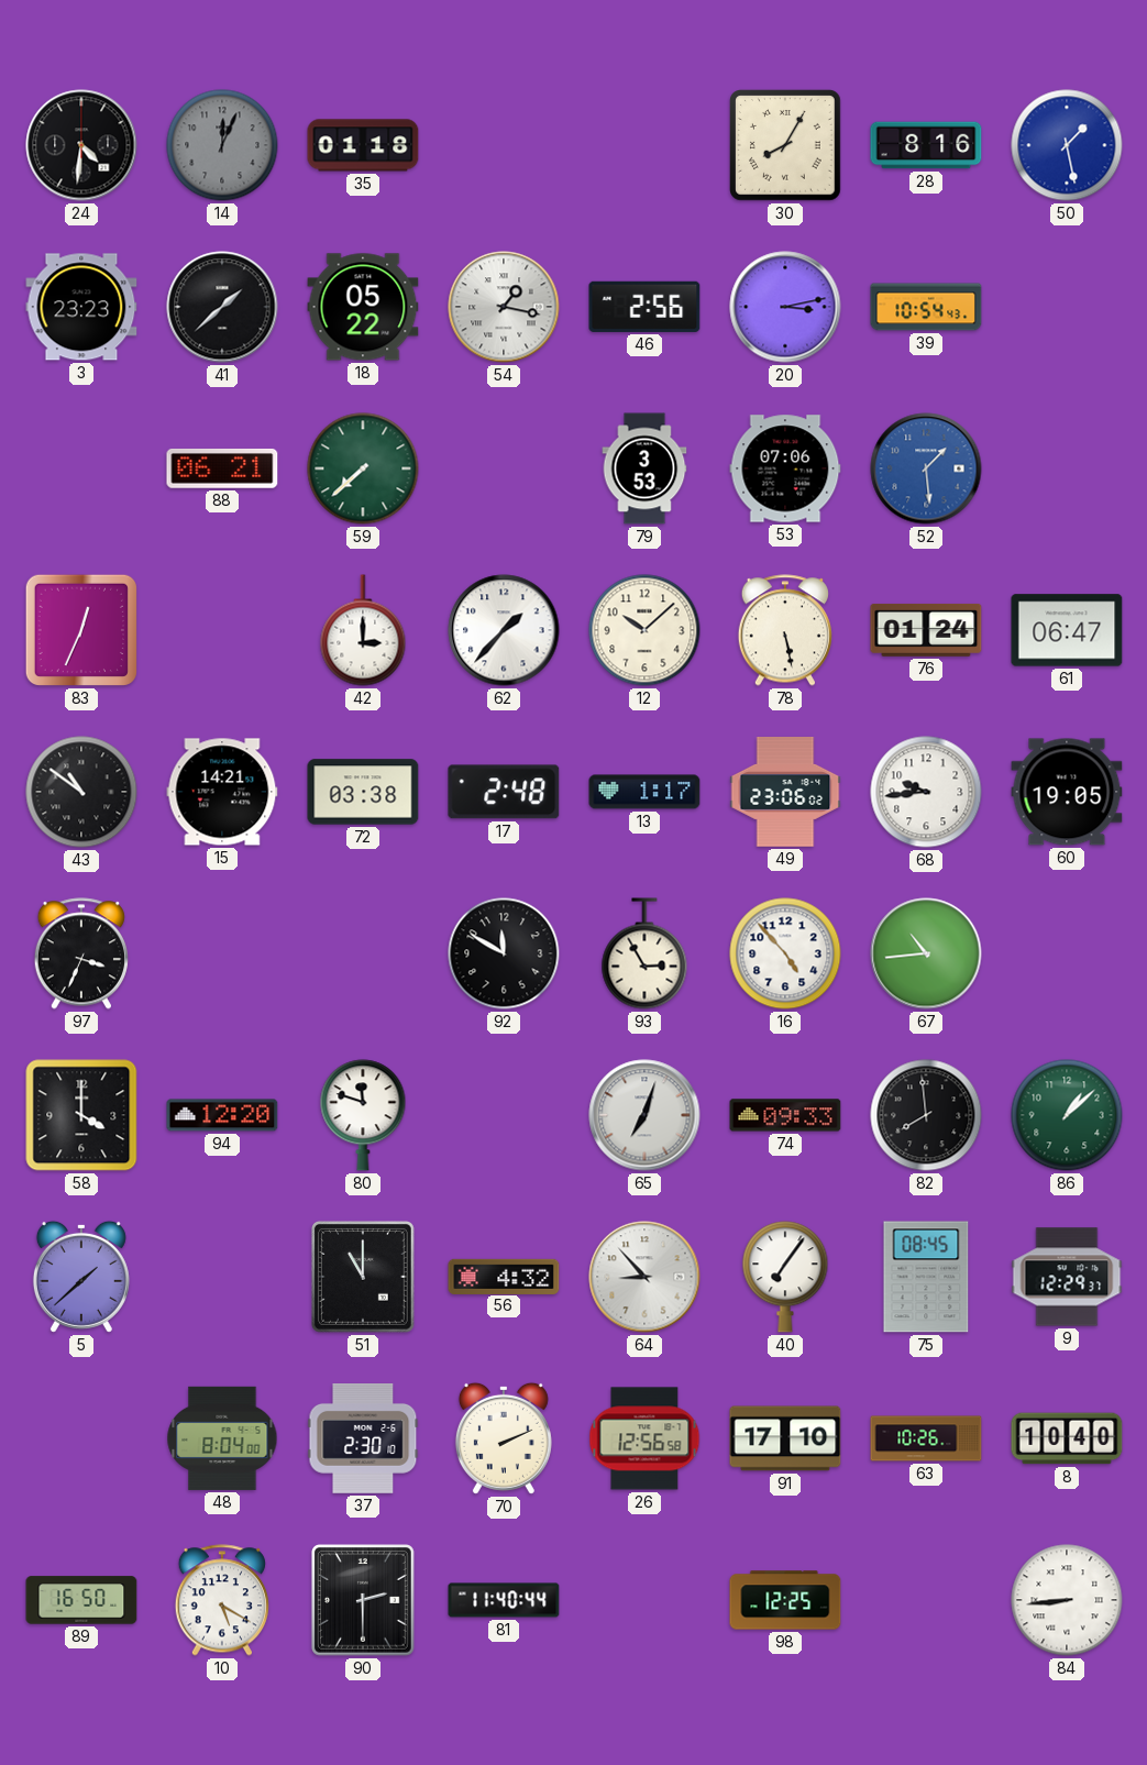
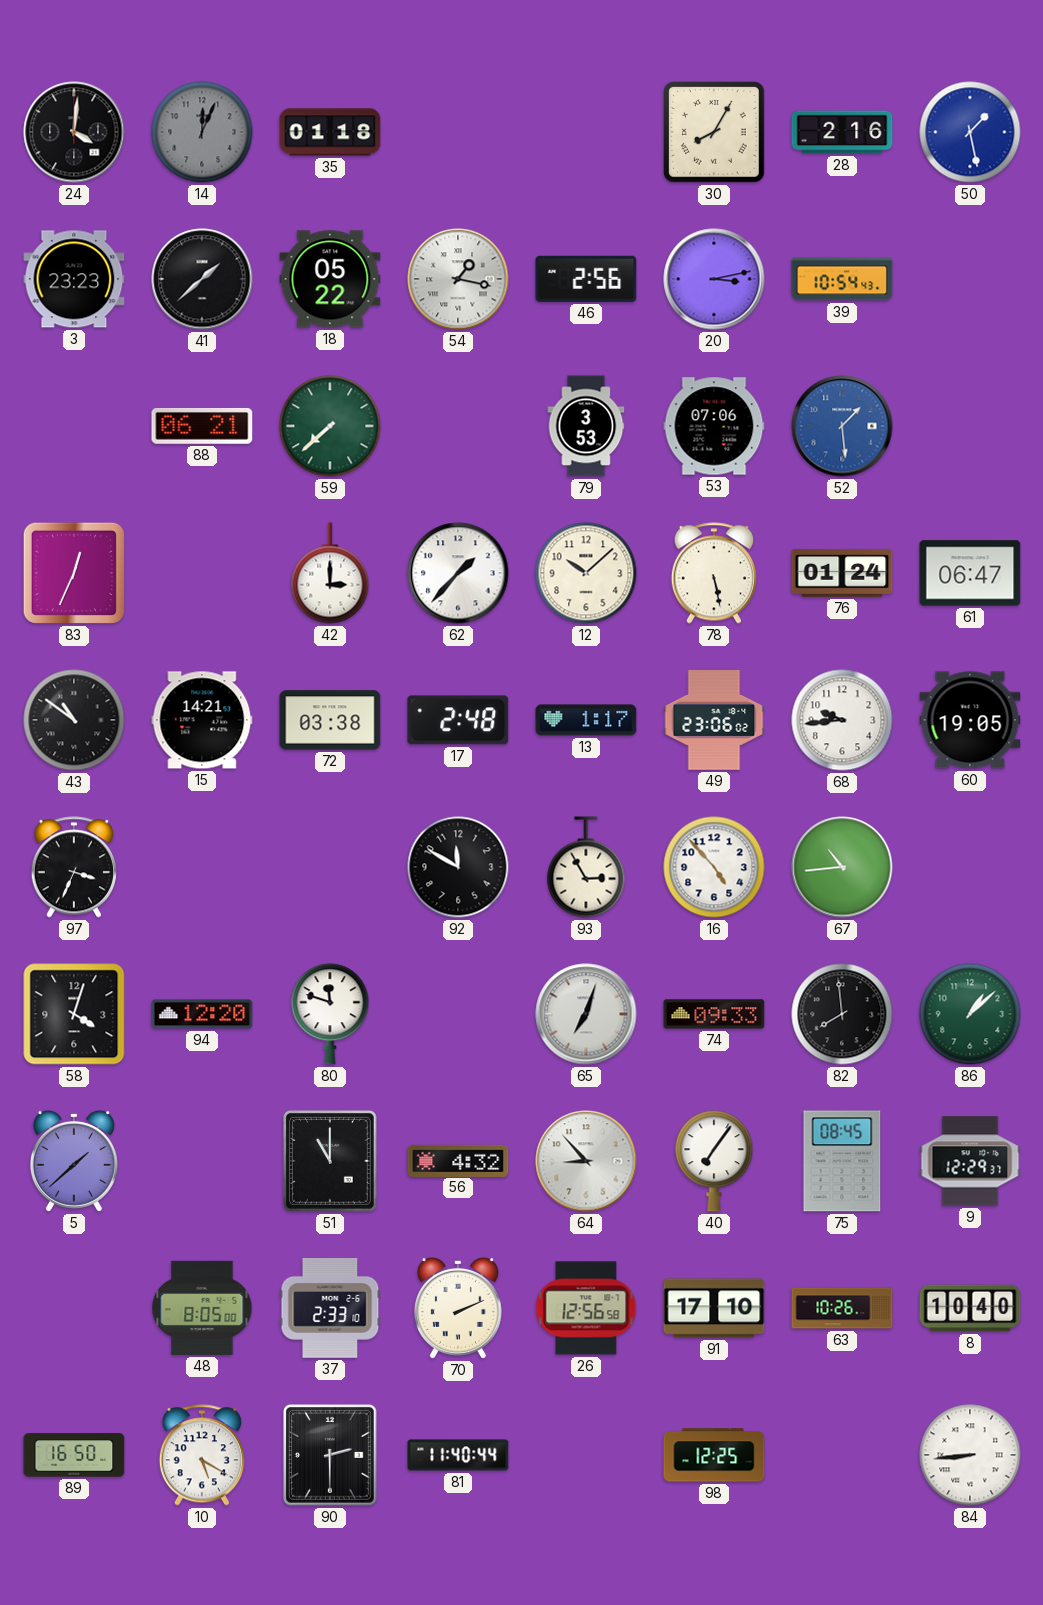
24: 4:31 -> 4:01
28: 8:16 -> 2:16
58: 4:00 -> 4:03
48: 8:04 -> 8:05
37: 2:30 -> 2:33
